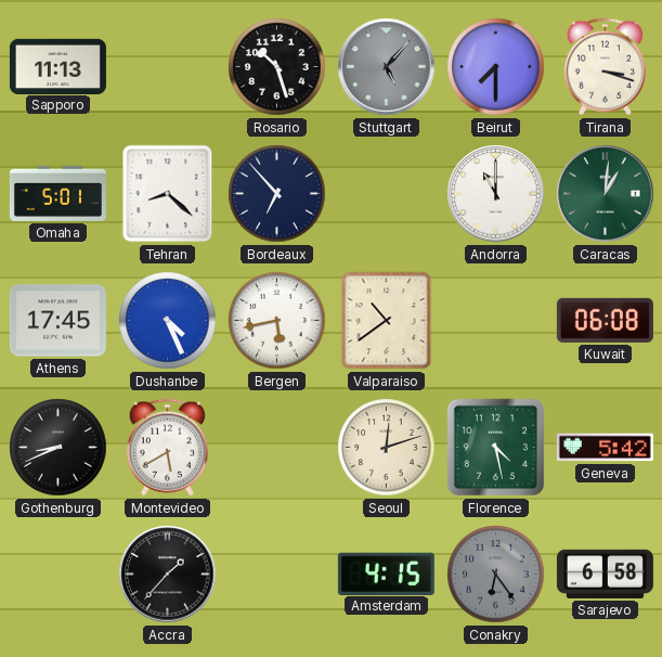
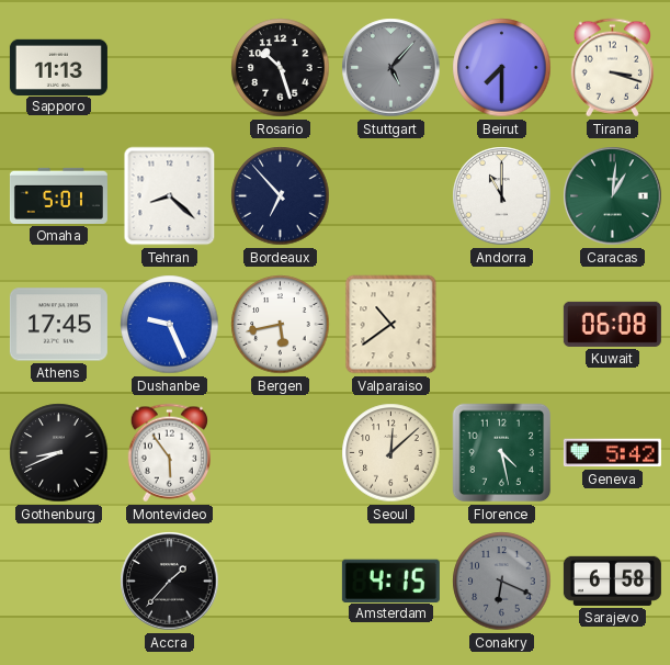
Dushanbe: 4:26 -> 9:26
Montevideo: 5:40 -> 5:54
Seoul: 12:12 -> 12:08
Conakry: 6:24 -> 6:19
